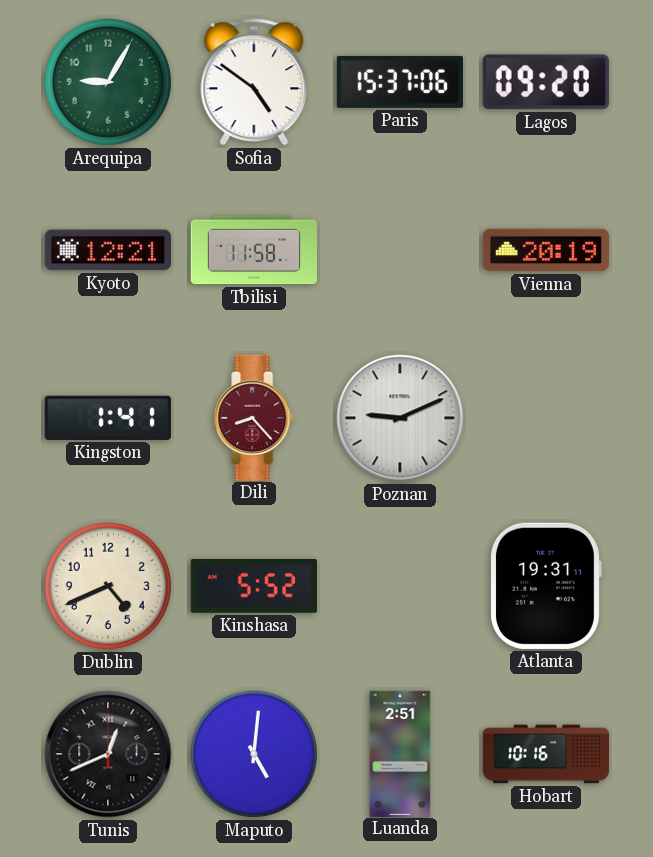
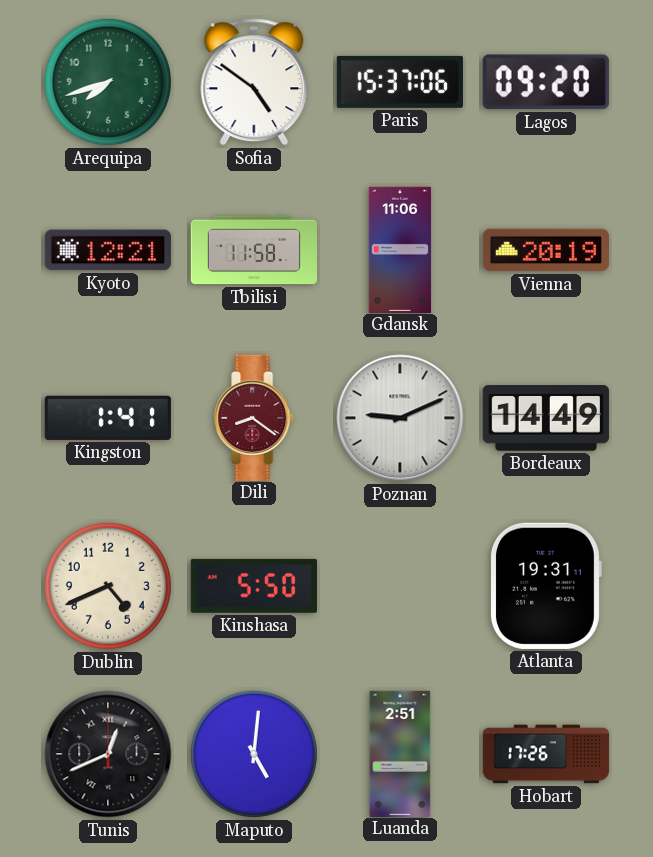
Arequipa: 9:05 -> 7:42
Gdansk: none -> 11:06
Dili: 8:23 -> 8:21
Bordeaux: none -> 14:49
Kinshasa: 5:52 -> 5:50
Hobart: 10:16 -> 17:26
